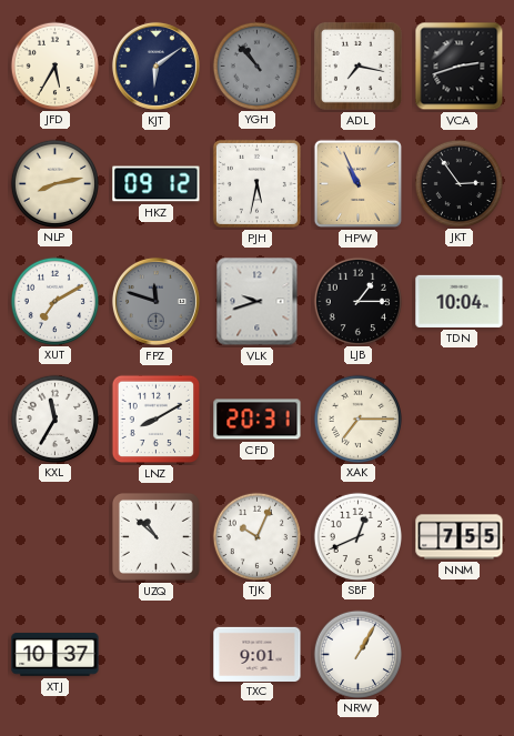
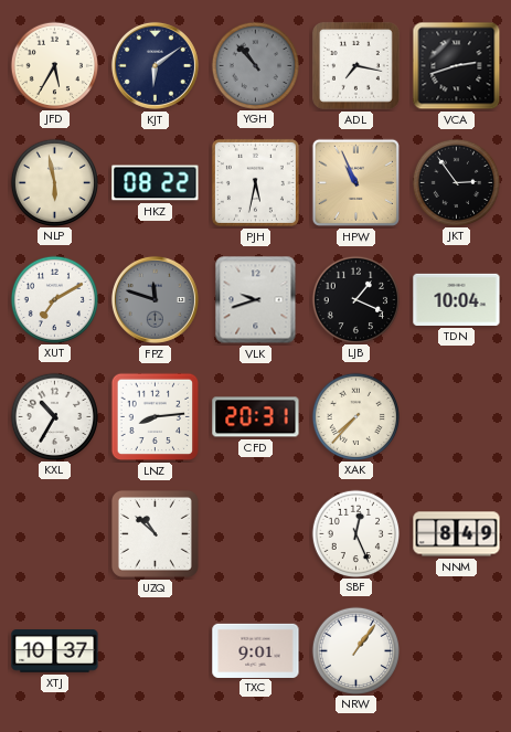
NLP: 8:13 -> 5:58
HKZ: 09:12 -> 08:22
LJB: 1:15 -> 1:19
KXL: 11:35 -> 10:35
LNZ: 8:10 -> 8:14
XAK: 7:15 -> 7:37
TJK: 10:04 -> none
SBF: 12:41 -> 12:26
NNM: 7:55 -> 8:49
NRW: 1:05 -> 1:06
